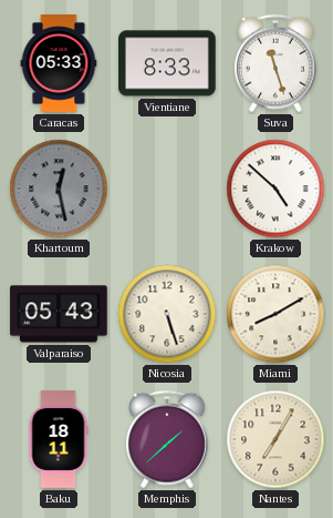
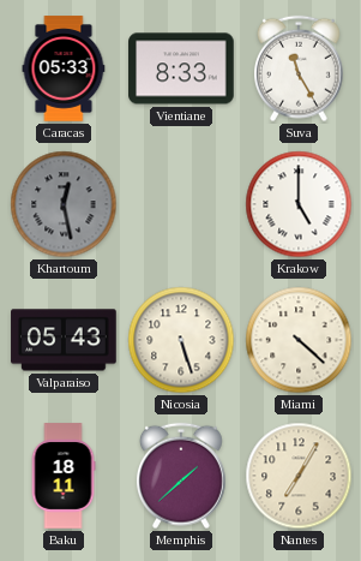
Suva: 11:27 -> 11:25
Krakow: 4:52 -> 5:00
Miami: 8:10 -> 4:22
